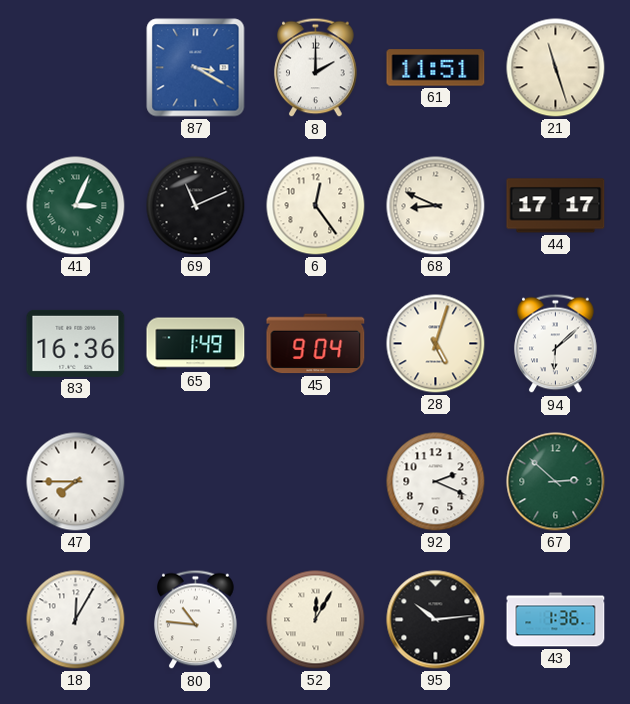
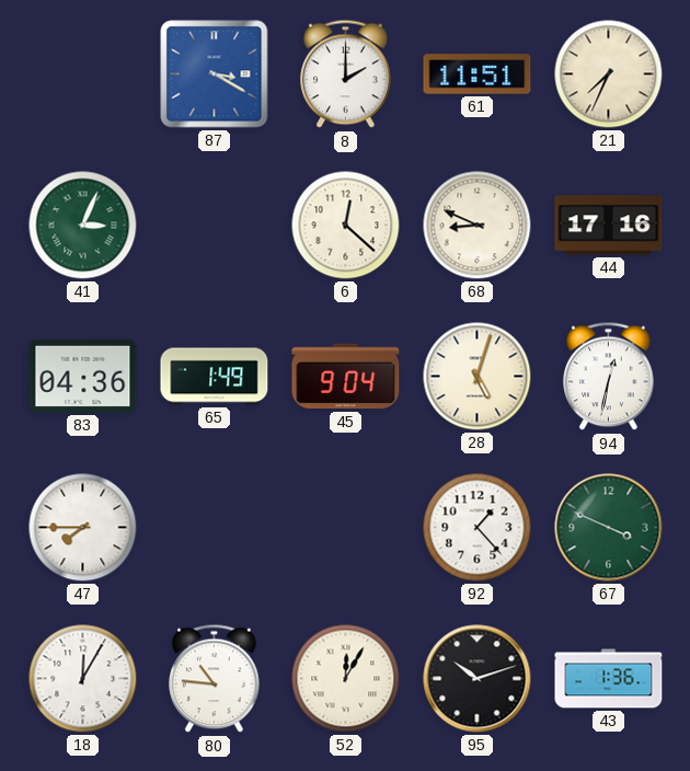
21: 11:27 -> 7:34
69: 11:11 -> none
6: 12:24 -> 12:22
44: 17:17 -> 17:16
83: 16:36 -> 04:36
94: 6:08 -> 12:32
92: 2:19 -> 1:23
67: 2:52 -> 3:49
95: 10:14 -> 10:12
